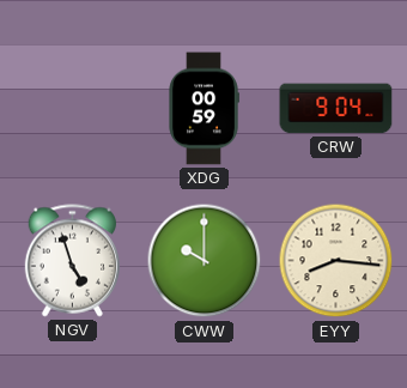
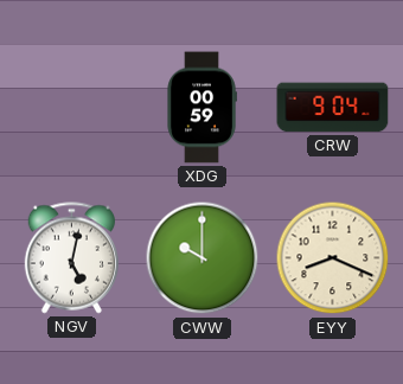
NGV: 4:57 -> 5:02
EYY: 8:16 -> 8:19
